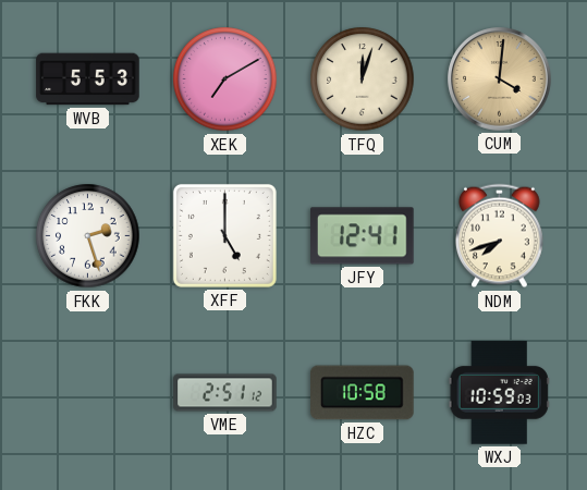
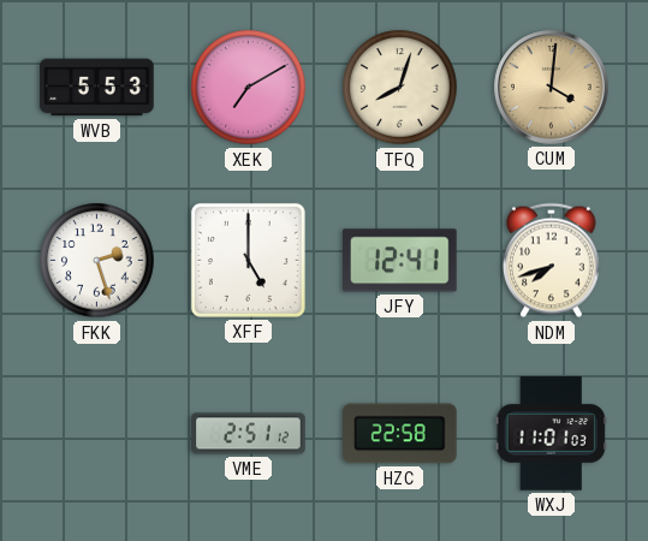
TFQ: 12:03 -> 8:03
HZC: 10:58 -> 22:58
WXJ: 10:59 -> 11:01
